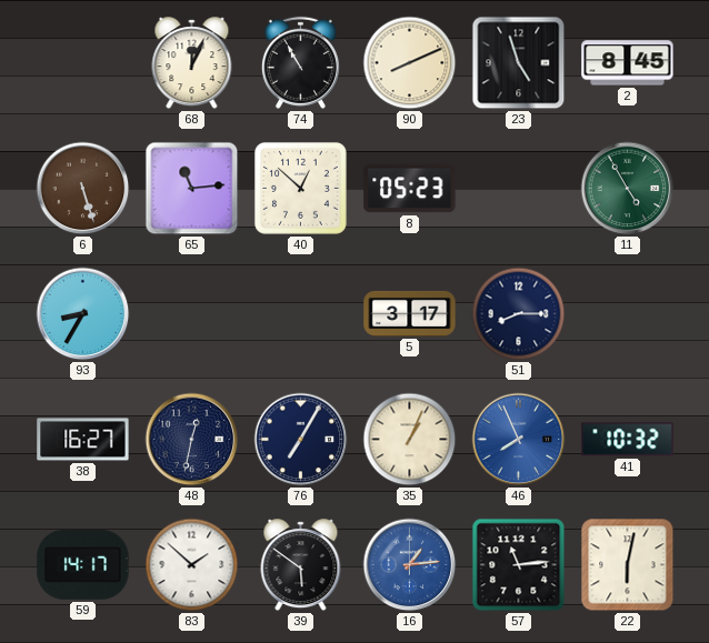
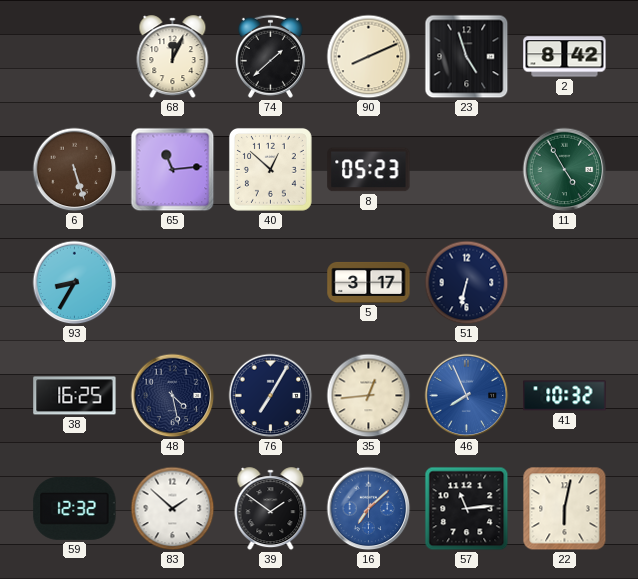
74: 10:55 -> 1:38
2: 8:45 -> 8:42
51: 8:15 -> 6:32
38: 16:27 -> 16:25
48: 12:32 -> 4:28
35: 1:04 -> 12:44
59: 14:17 -> 12:32
39: 5:51 -> 1:51
16: 1:14 -> 7:08
